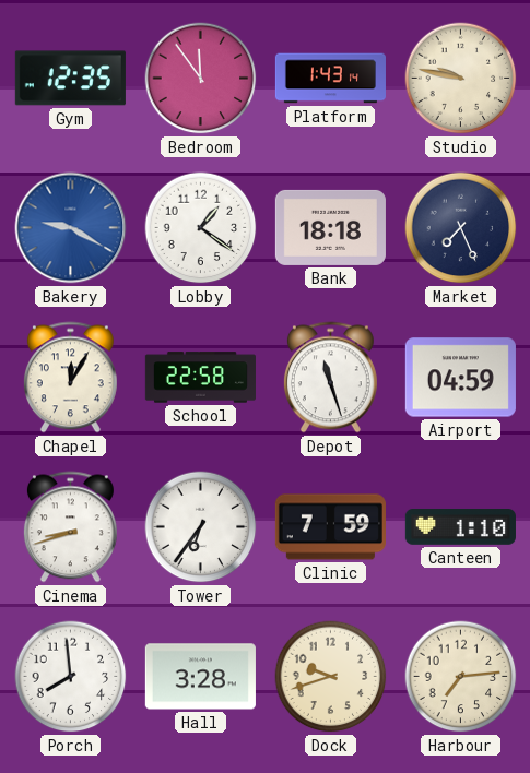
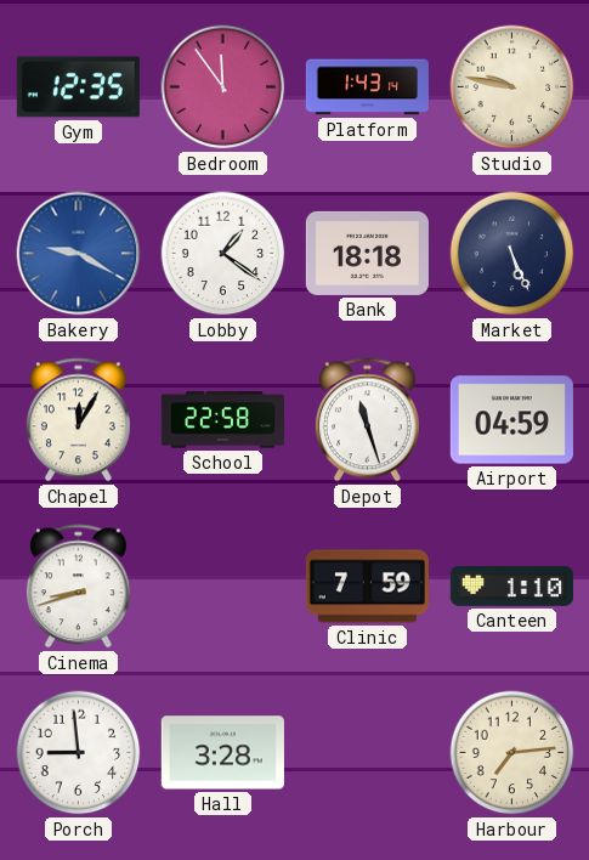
Market: 7:26 -> 5:26
Tower: 6:36 -> none
Porch: 7:59 -> 8:59
Dock: 9:42 -> none
